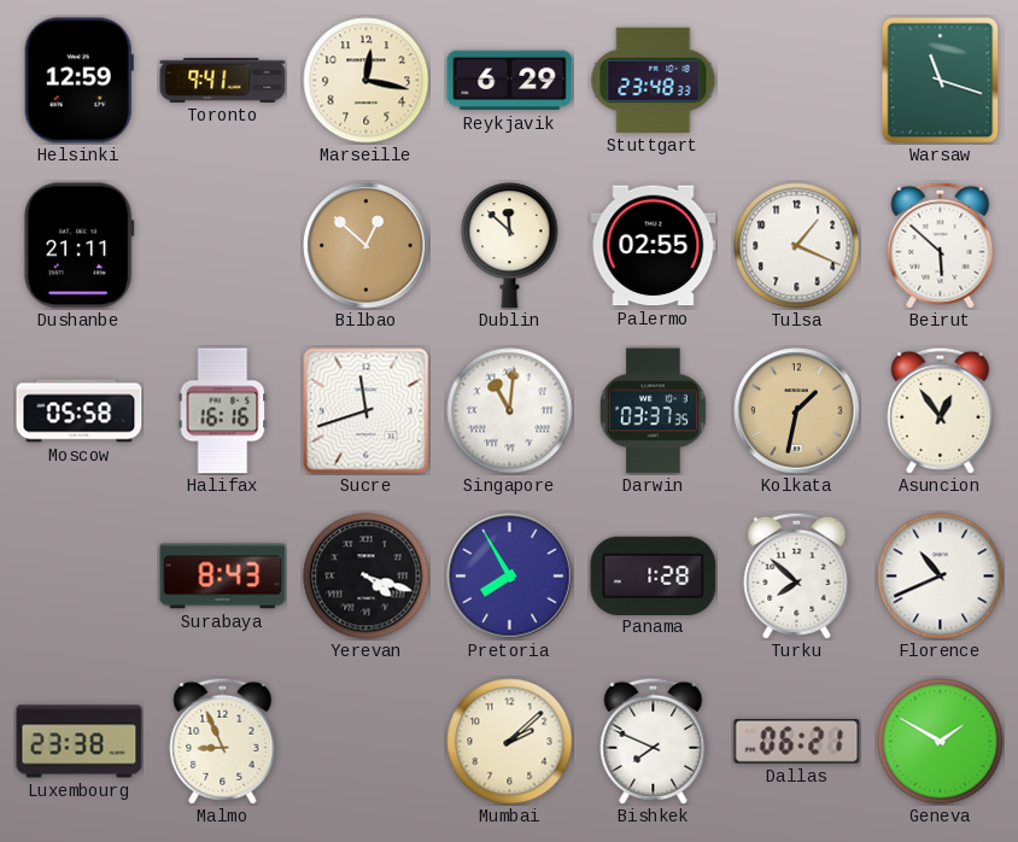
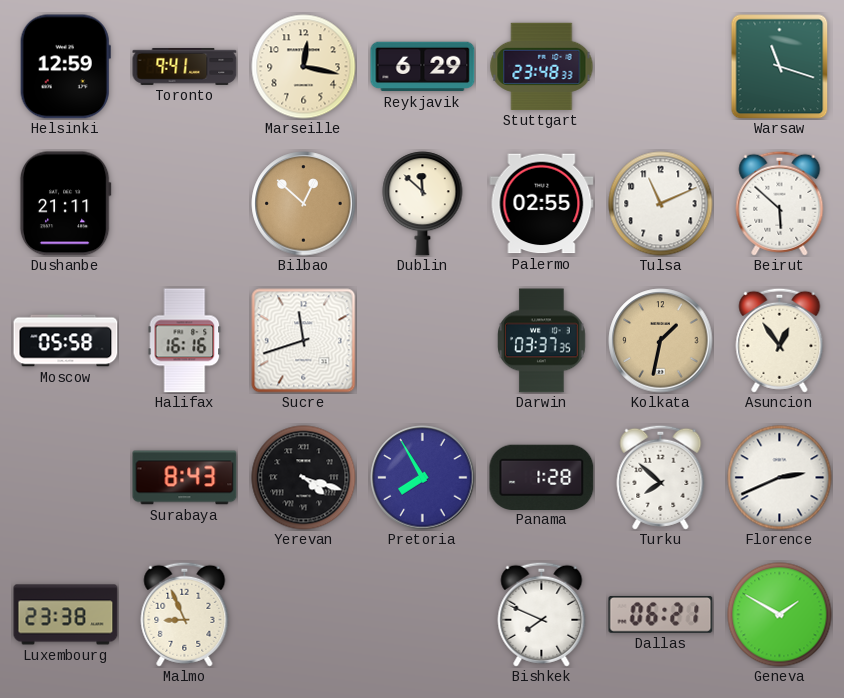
Tulsa: 1:19 -> 11:11
Singapore: 11:01 -> none
Florence: 10:41 -> 2:41
Mumbai: 2:08 -> none
